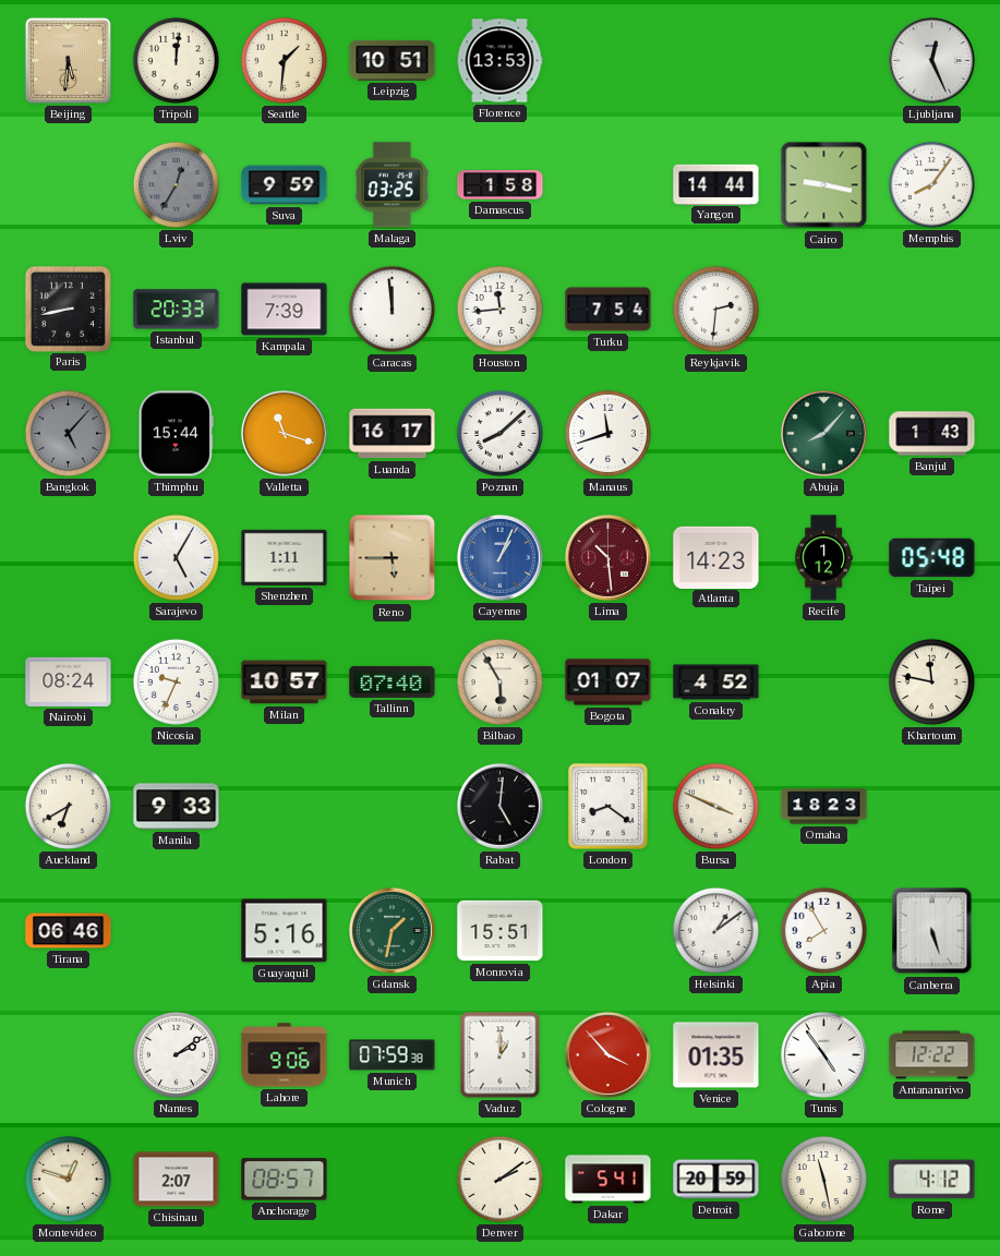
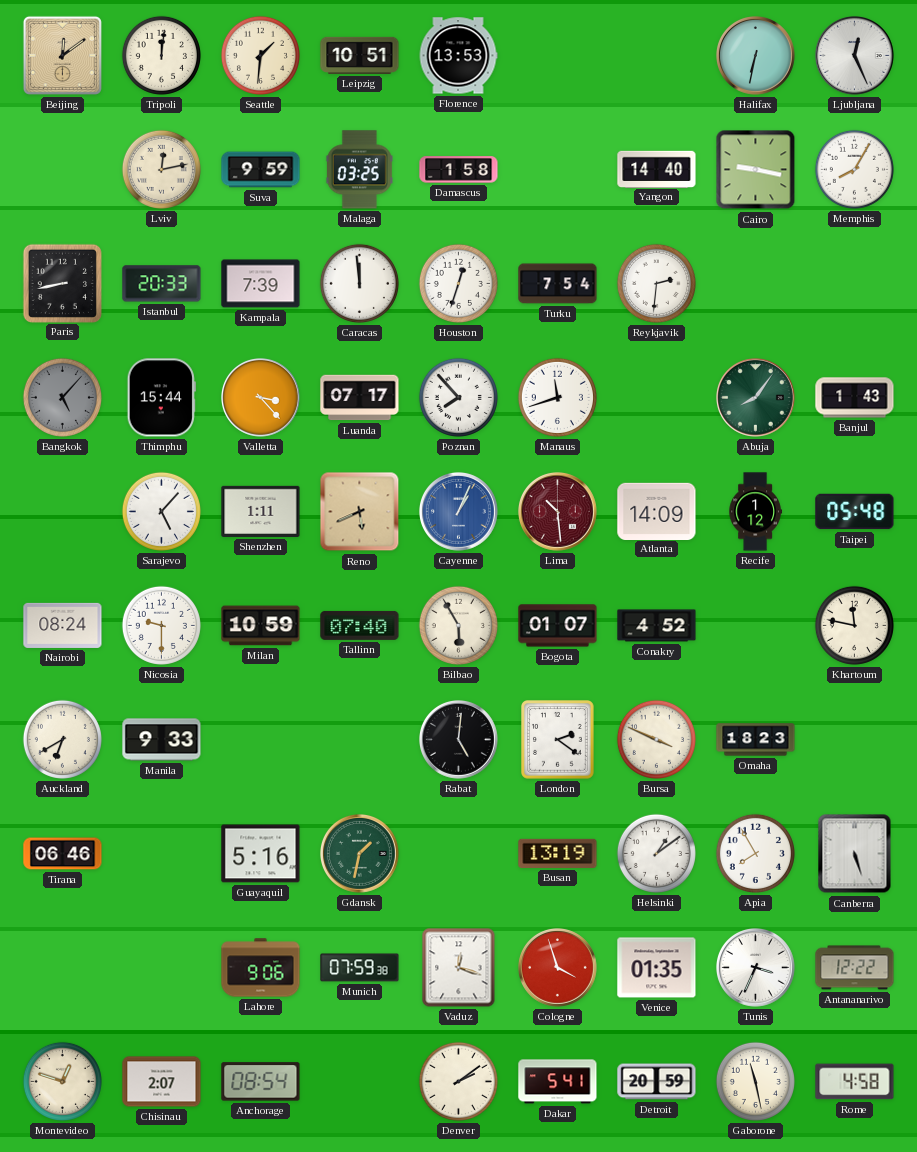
Beijing: 5:31 -> 12:09
Halifax: none -> 6:32
Lviv: 12:35 -> 12:13
Lviv dial: grey -> cream
Yangon: 14:44 -> 14:40
Memphis: 8:06 -> 8:05
Houston: 11:44 -> 12:33
Valletta: 11:18 -> 3:23
Luanda: 16:17 -> 07:17
Poznan: 8:08 -> 7:53
Abuja: 8:07 -> 8:06
Sarajevo: 5:05 -> 5:07
Reno: 5:45 -> 5:41
Atlanta: 14:23 -> 14:09
Nicosia: 9:34 -> 9:30
Milan: 10:57 -> 10:59
London: 8:21 -> 2:21
Monrovia: 15:51 -> none
Busan: none -> 13:19
Nantes: 2:09 -> none
Vaduz: 1:00 -> 12:18
Cologne: 3:53 -> 3:57
Tunis: 4:54 -> 3:34
Anchorage: 08:57 -> 08:54
Rome: 4:12 -> 4:58
